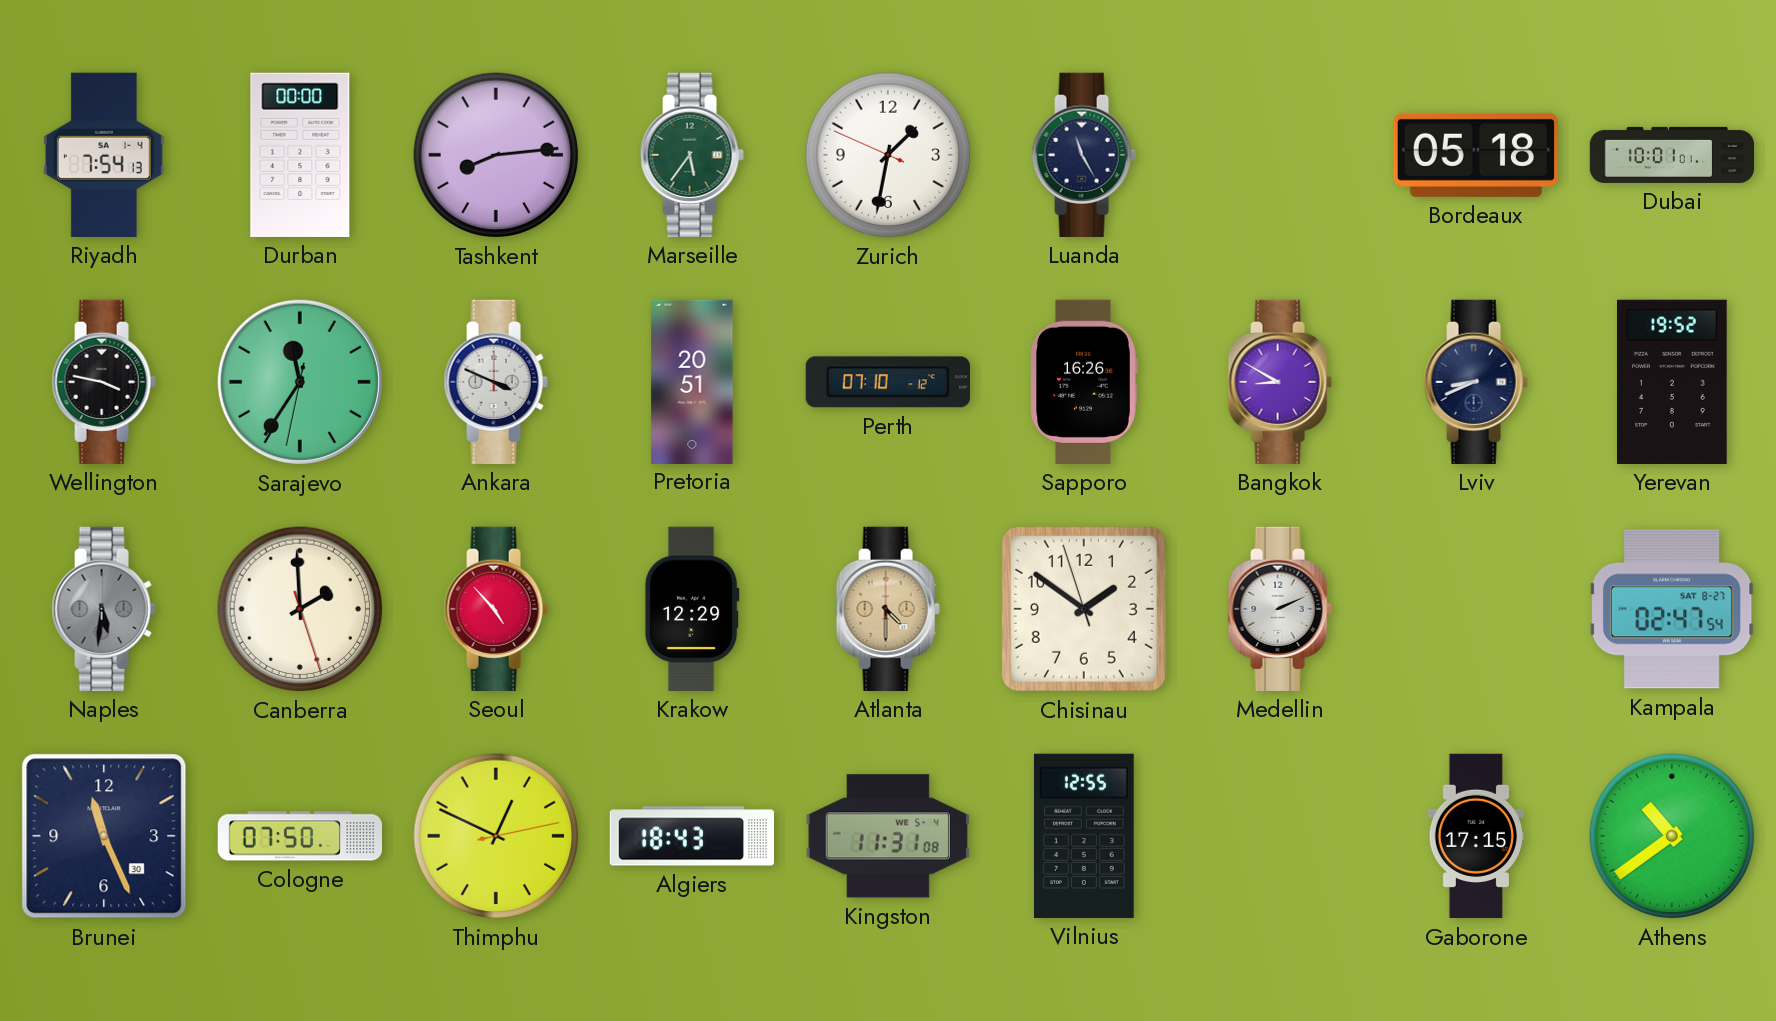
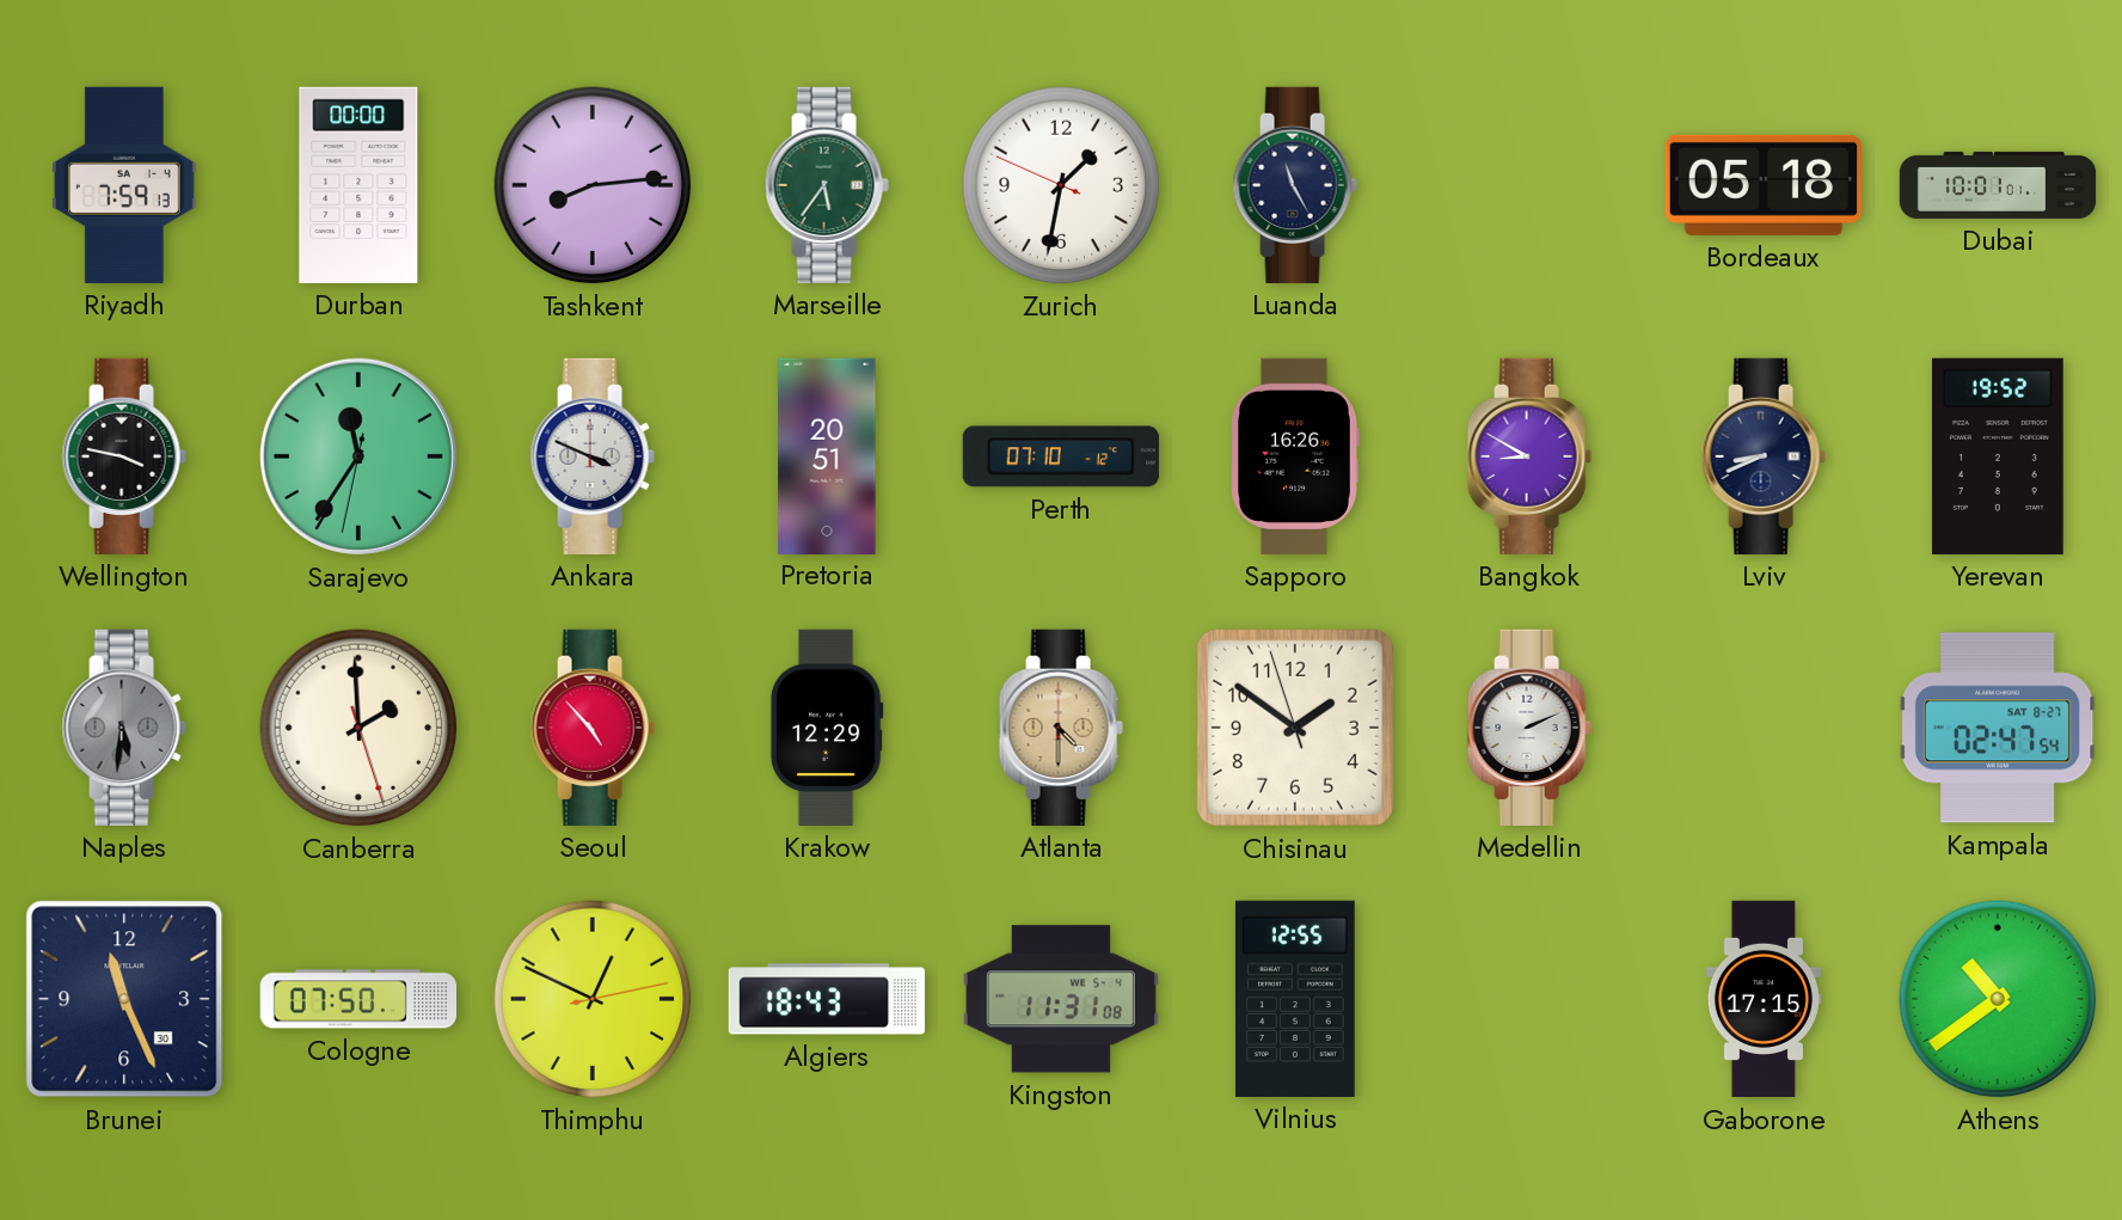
Riyadh: 7:54 -> 7:59
